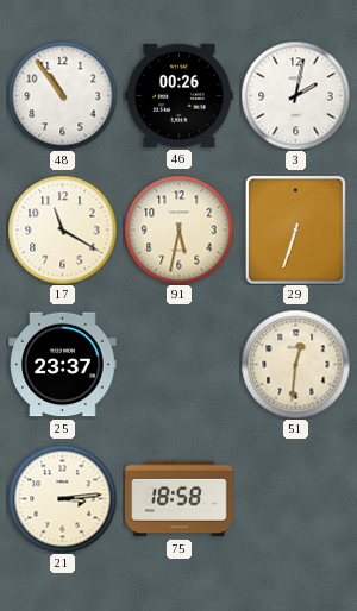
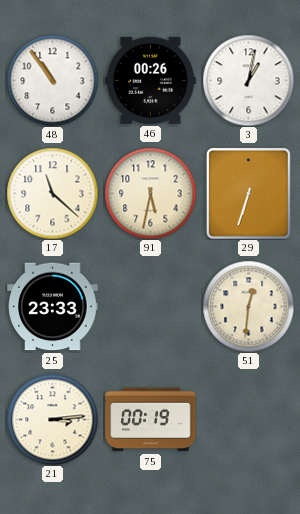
3: 2:02 -> 1:02
17: 11:20 -> 11:22
25: 23:37 -> 23:33
75: 18:58 -> 00:19
